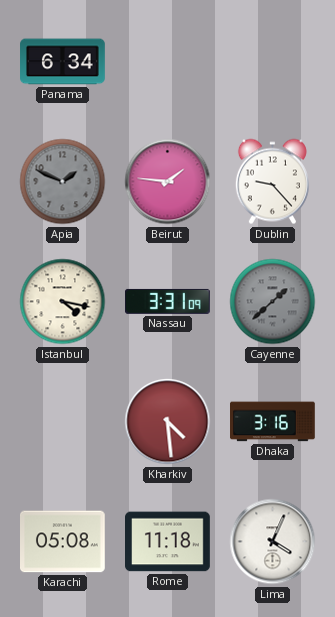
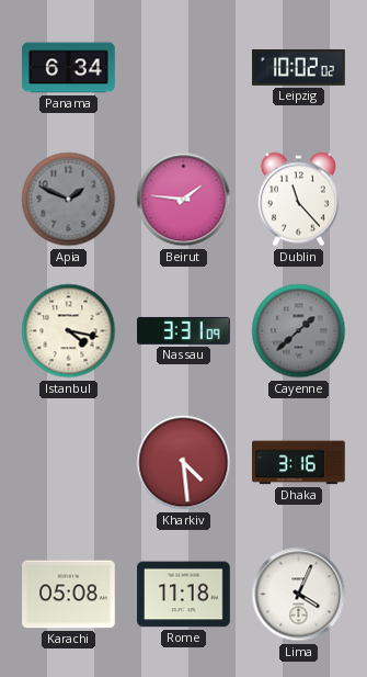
Leipzig: none -> 10:02
Dublin: 9:23 -> 11:23
